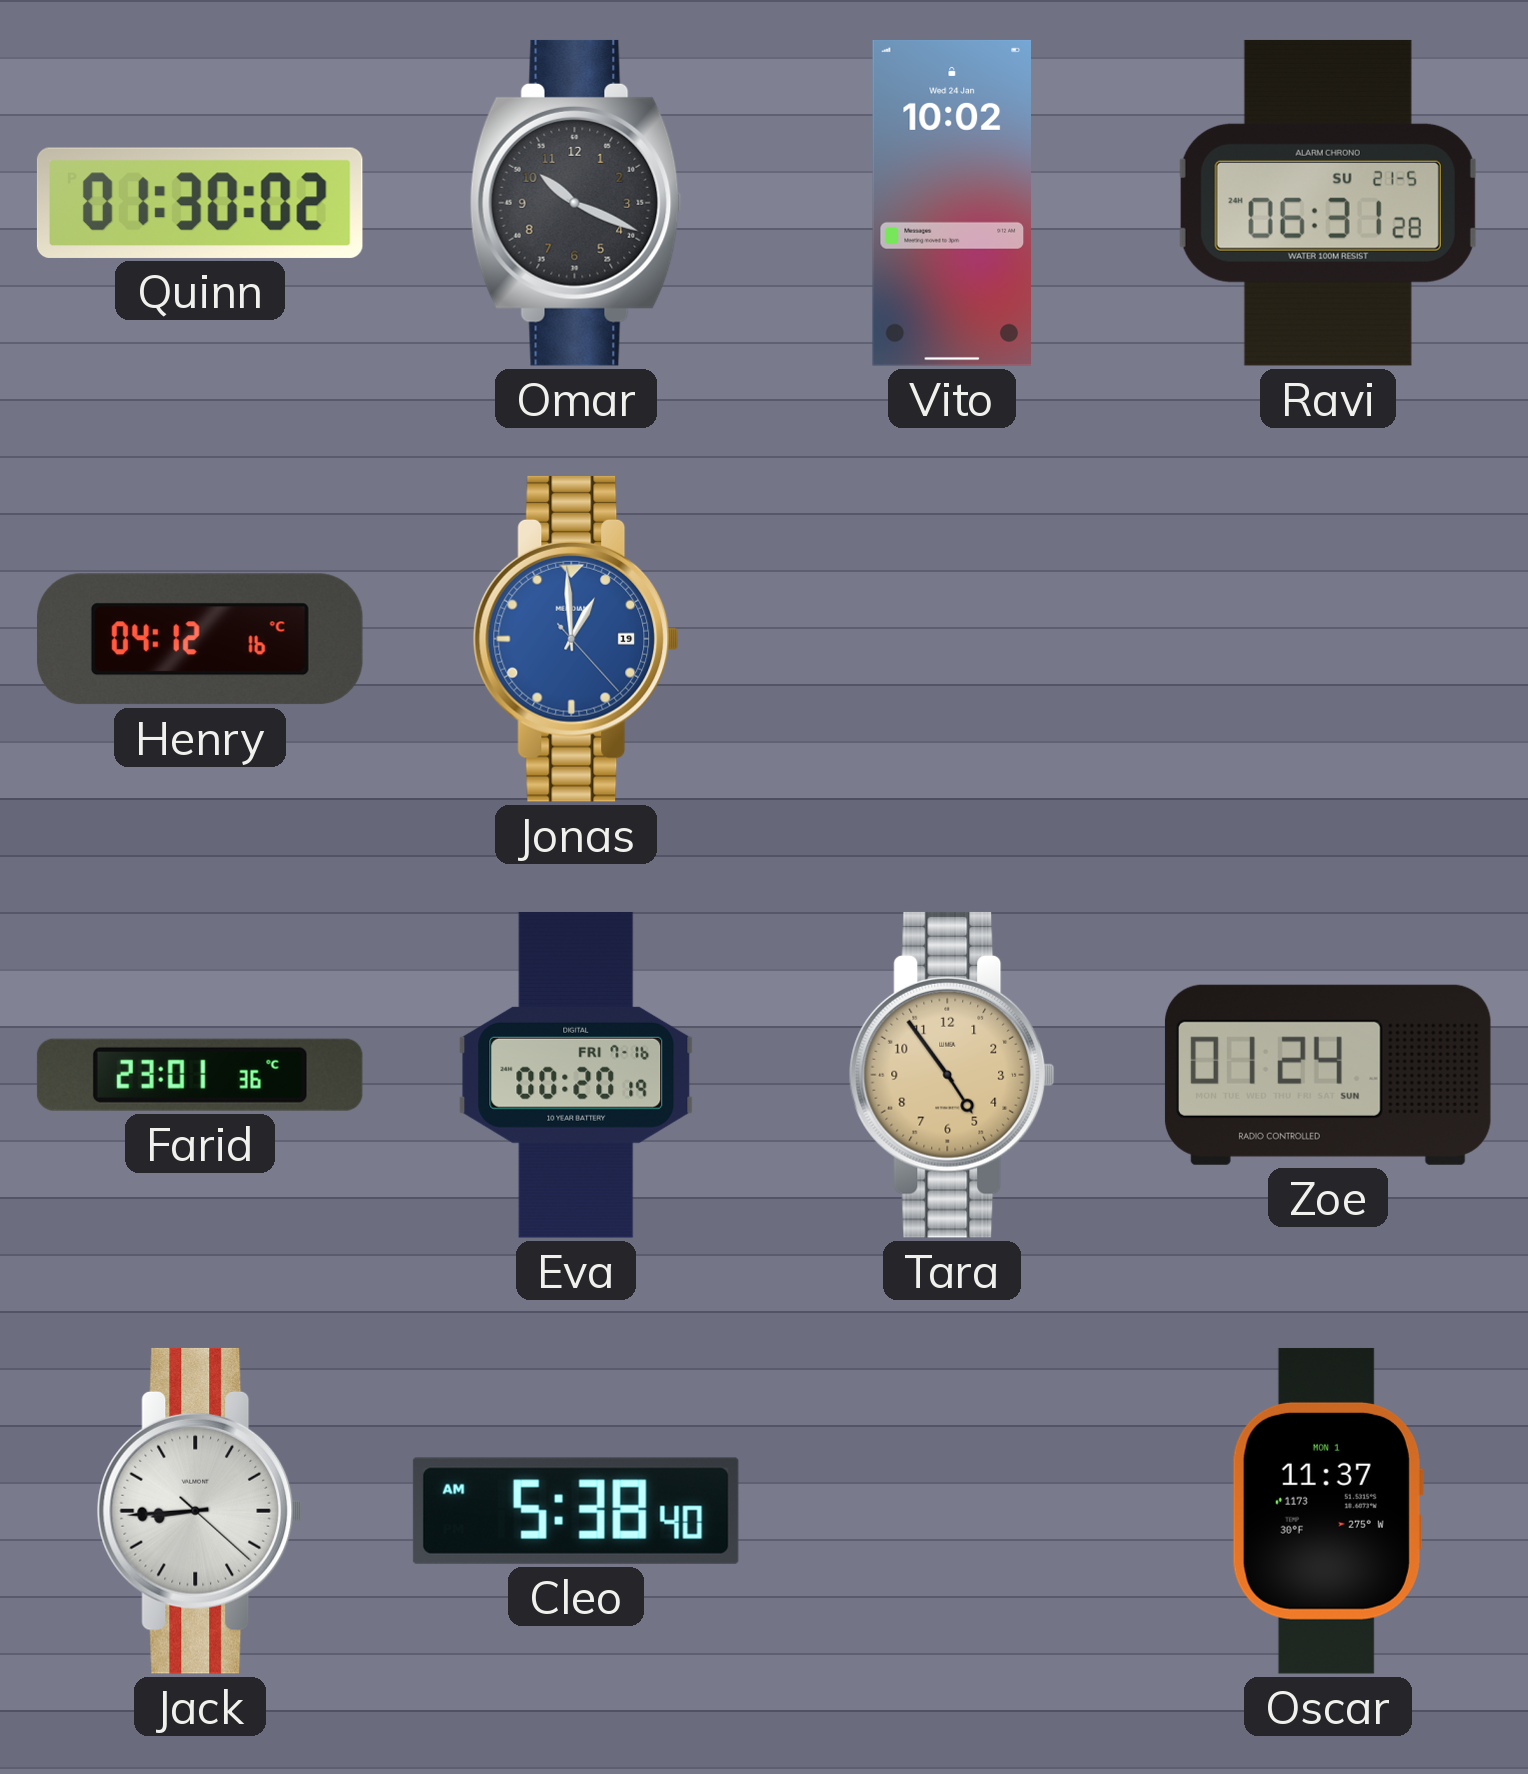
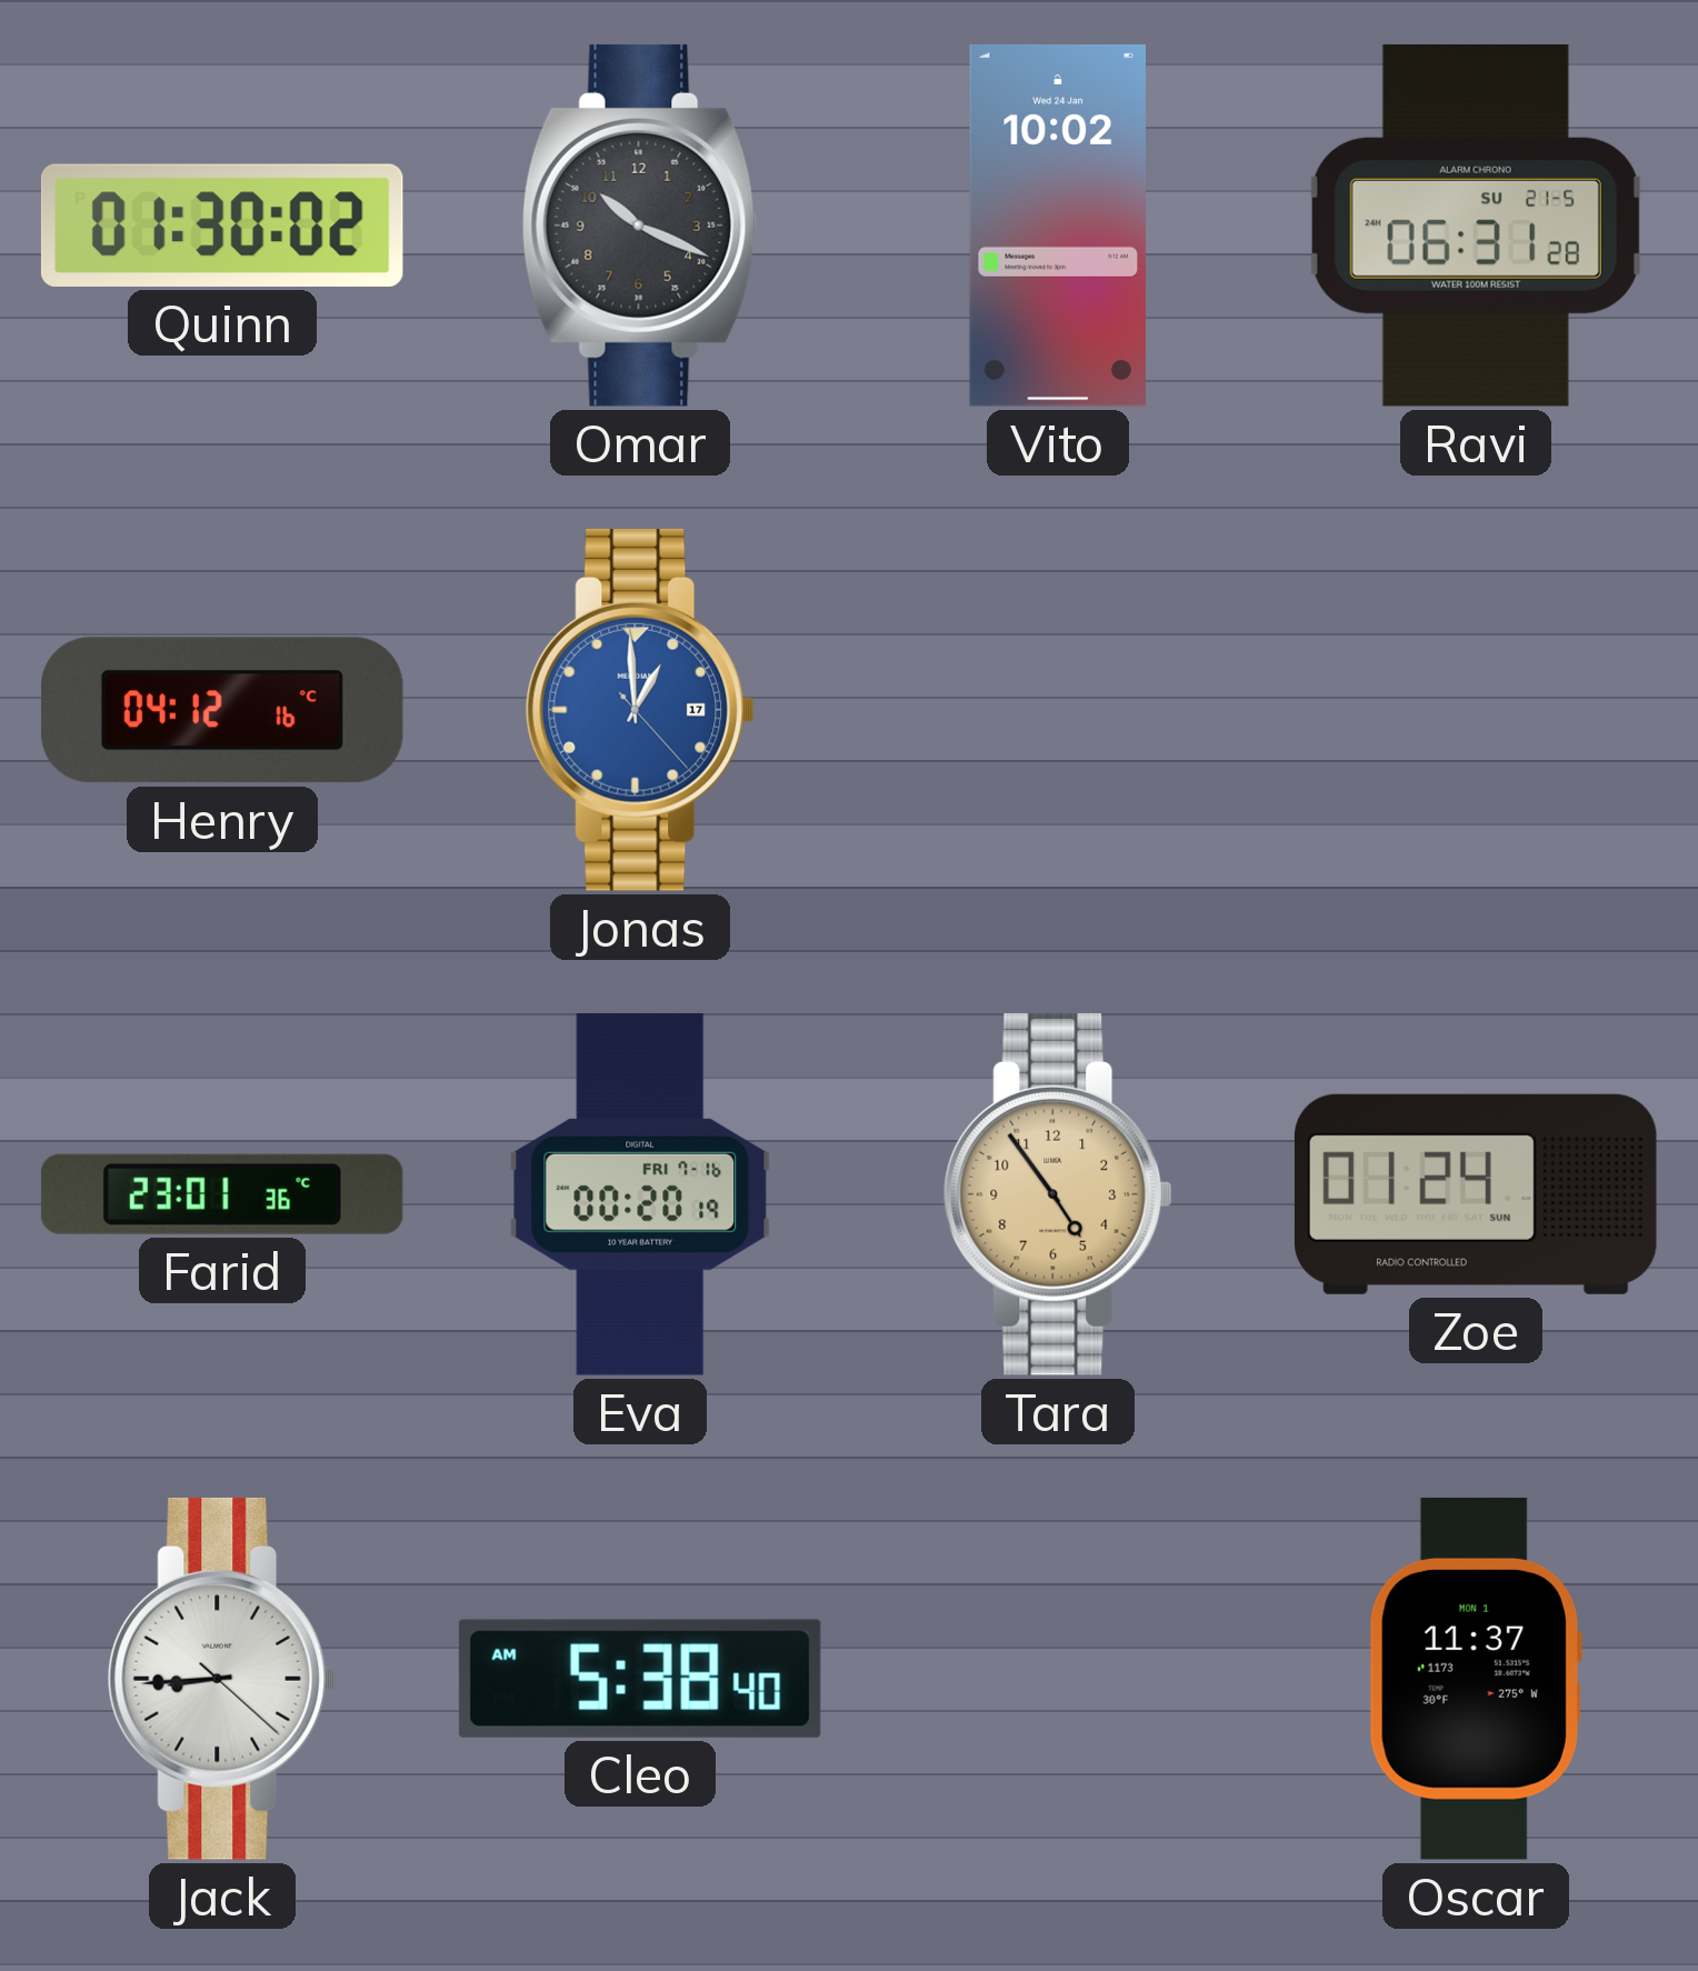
Jonas date: 19 -> 17
